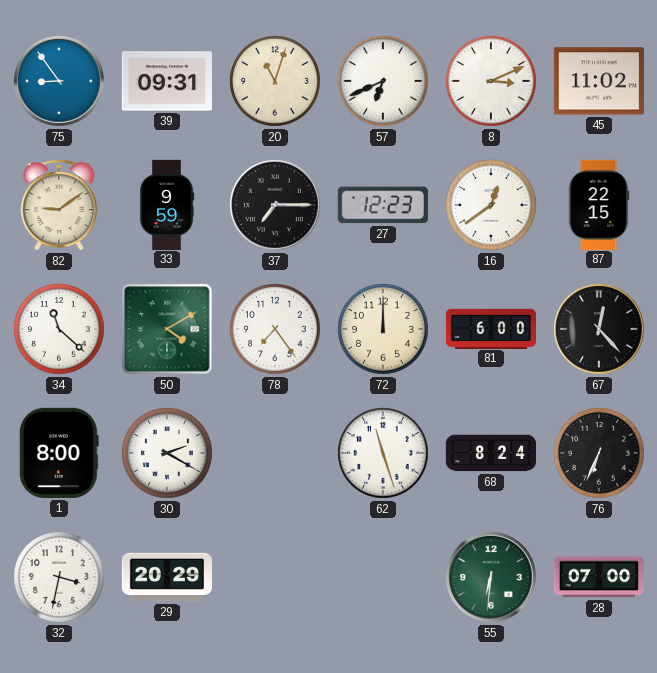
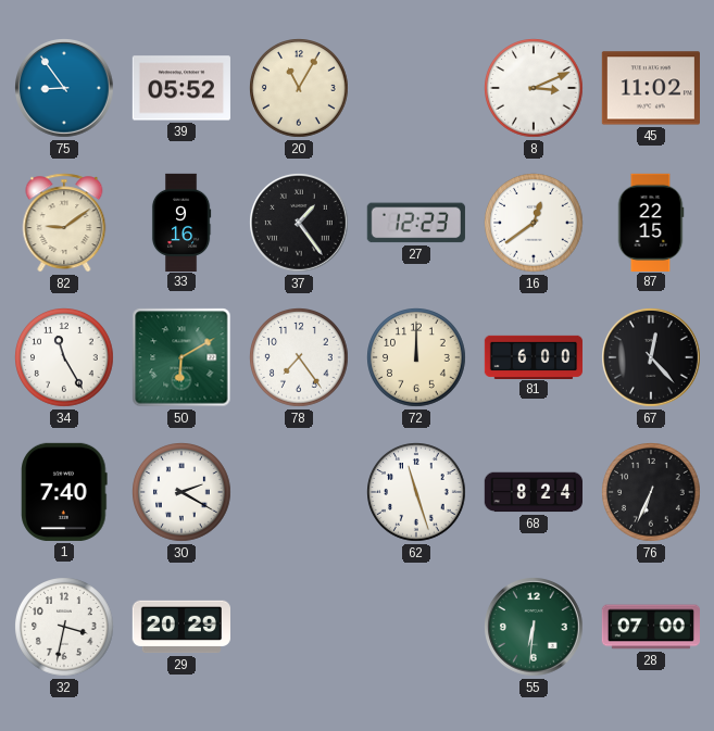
39: 09:31 -> 05:52
20: 11:03 -> 11:05
57: 6:41 -> none
33: 9:59 -> 9:16
37: 7:15 -> 1:24
34: 11:22 -> 11:25
50: 4:10 -> 6:10
1: 8:00 -> 7:40
